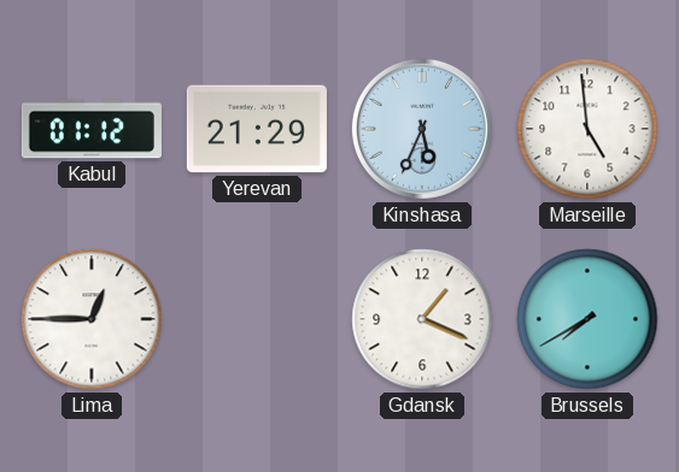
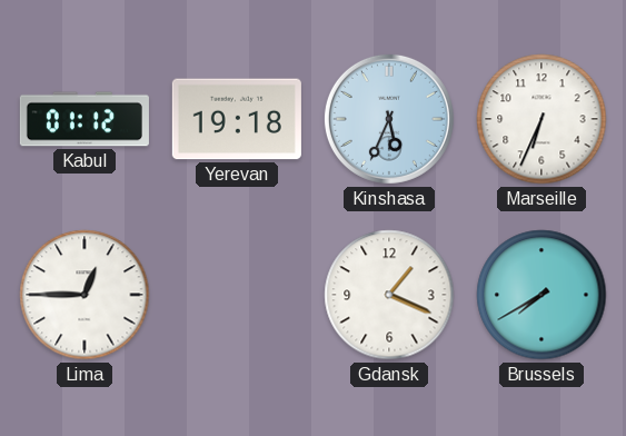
Yerevan: 21:29 -> 19:18
Marseille: 4:59 -> 6:34
